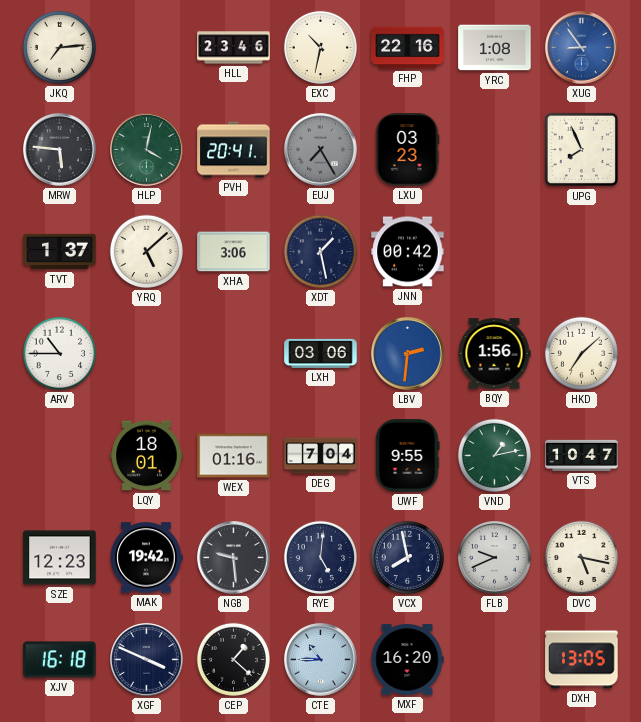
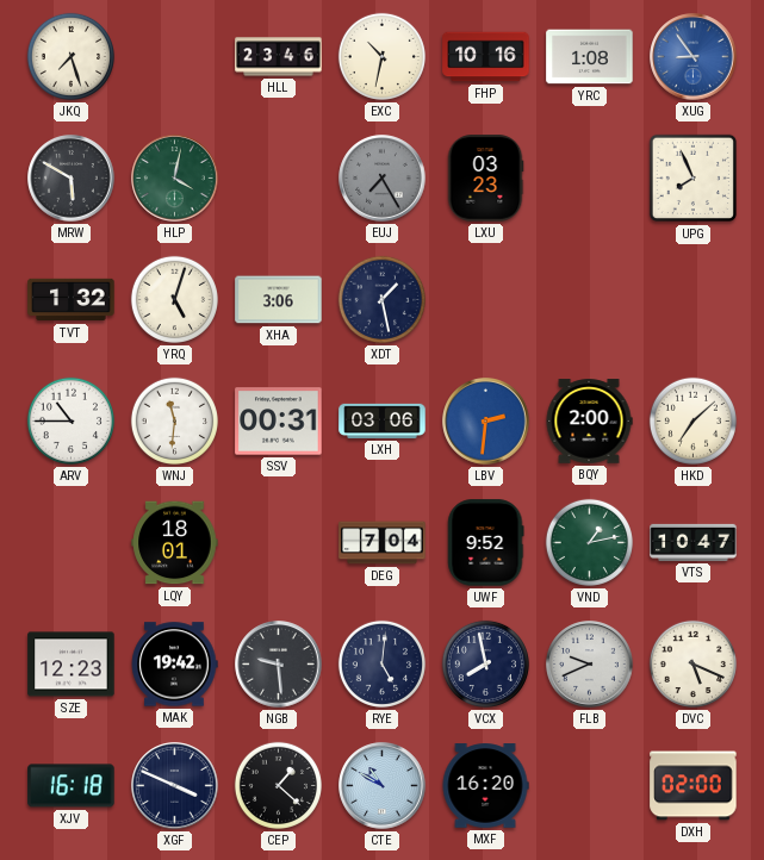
JKQ: 7:14 -> 7:27
FHP: 22:16 -> 10:16
MRW: 5:46 -> 5:50
PVH: 20:41 -> none
TVT: 1:37 -> 1:32
YRQ: 5:08 -> 5:03
JNN: 00:42 -> none
WNJ: none -> 11:31
SSV: none -> 00:31
BQY: 1:56 -> 2:00
WEX: 01:16 -> none
UWF: 9:55 -> 9:52
DVC: 5:17 -> 5:19
CTE: 10:45 -> 10:50
DXH: 13:05 -> 02:00
